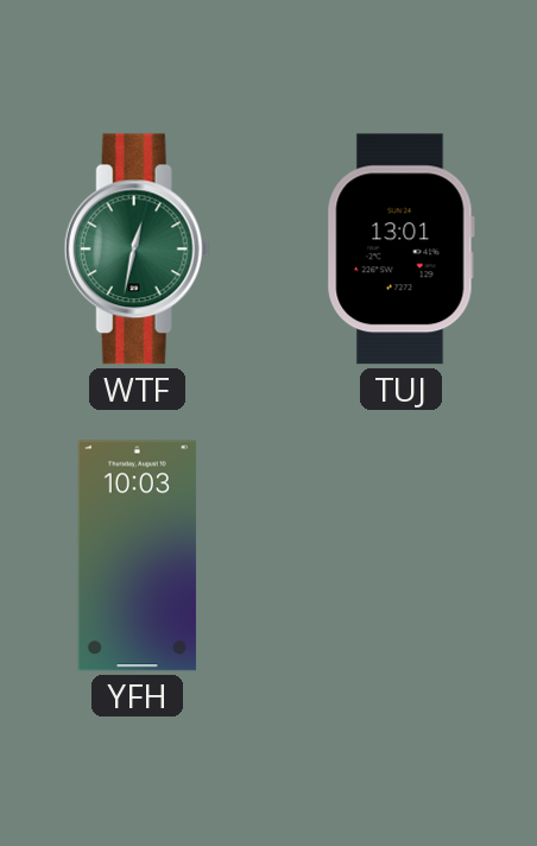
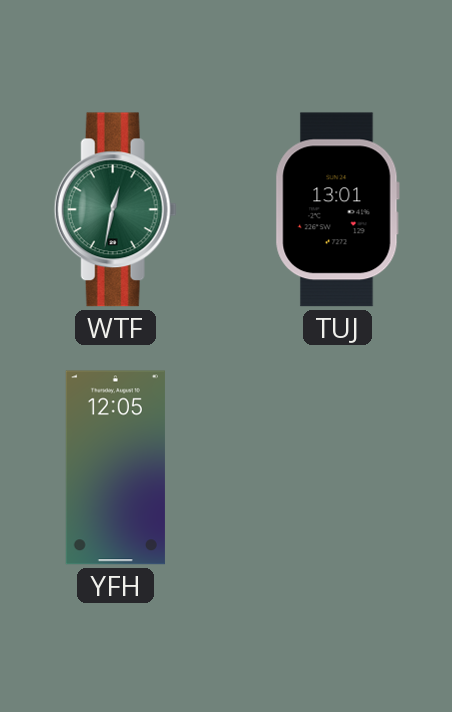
YFH: 10:03 -> 12:05
